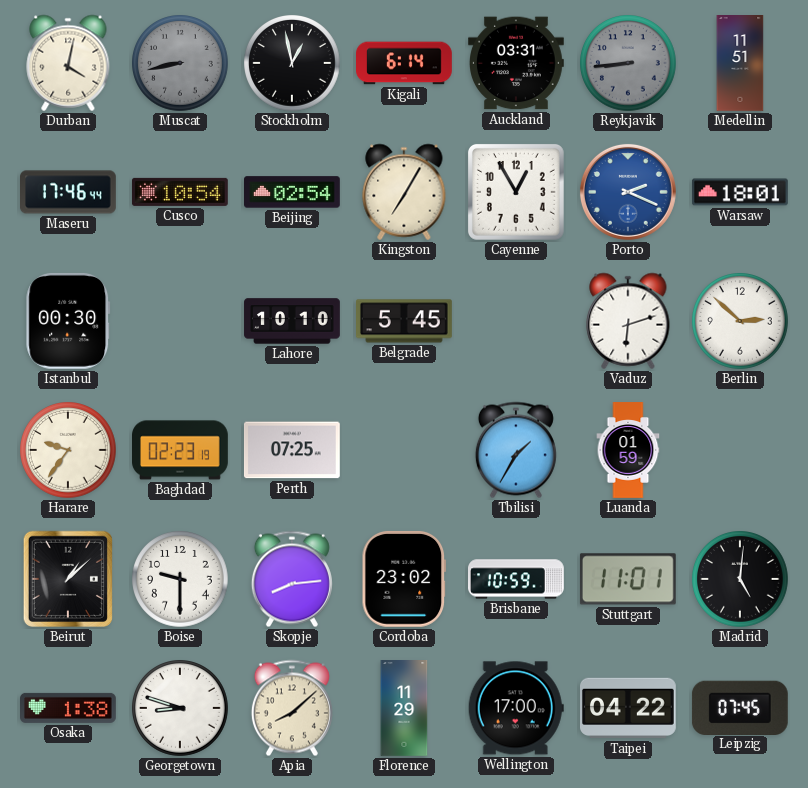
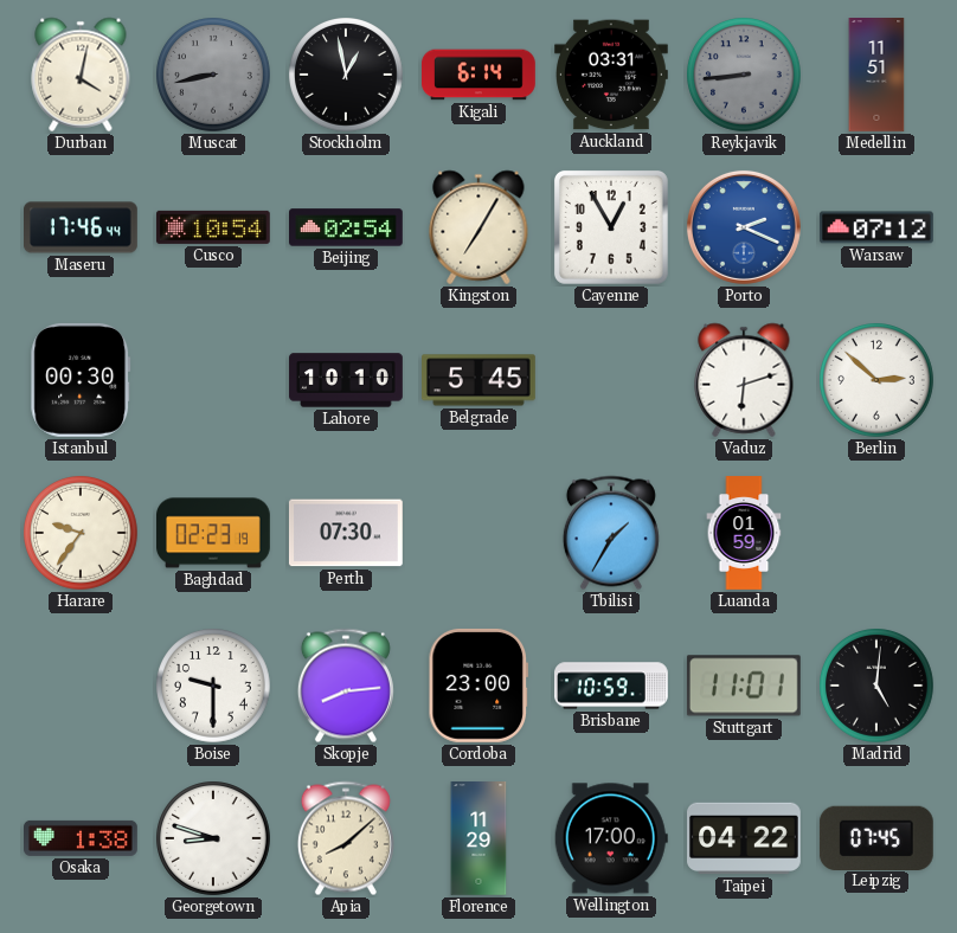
Warsaw: 18:01 -> 07:12
Perth: 07:25 -> 07:30
Beirut: 1:08 -> none
Cordoba: 23:02 -> 23:00
